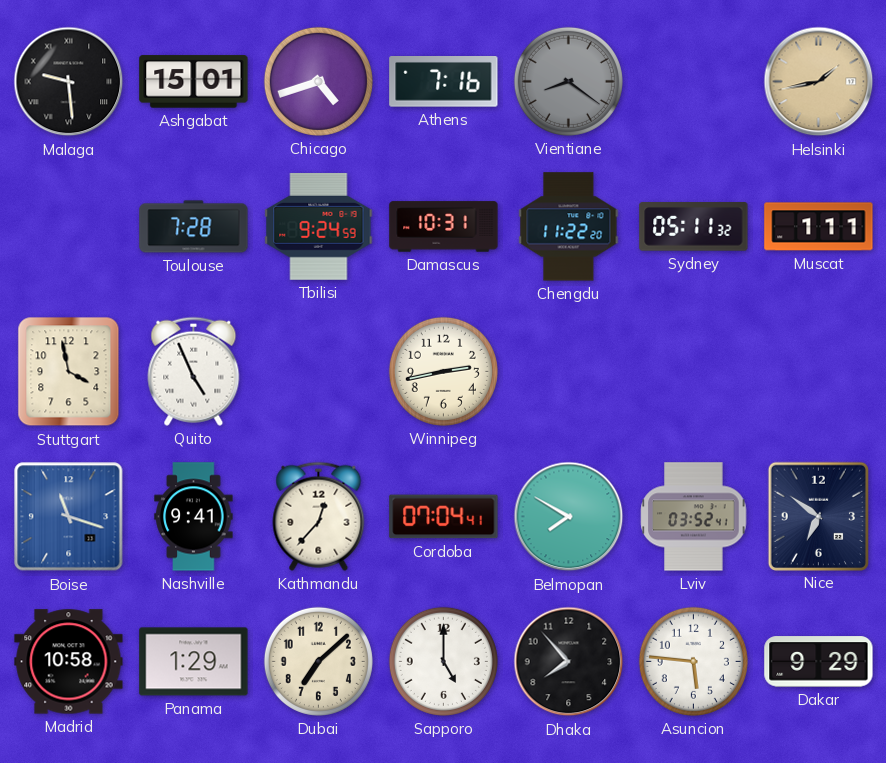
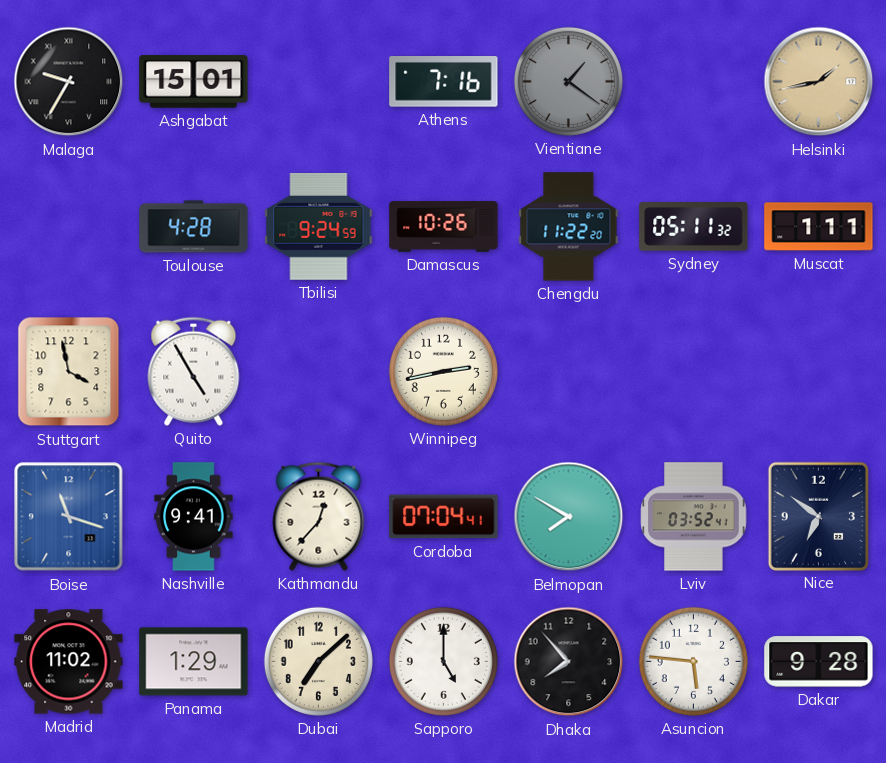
Malaga: 9:29 -> 9:35
Chicago: 4:42 -> none
Vientiane: 8:21 -> 1:21
Toulouse: 7:28 -> 4:28
Damascus: 10:31 -> 10:26
Quito: 4:56 -> 4:55
Madrid: 10:58 -> 11:02
Dakar: 9:29 -> 9:28
